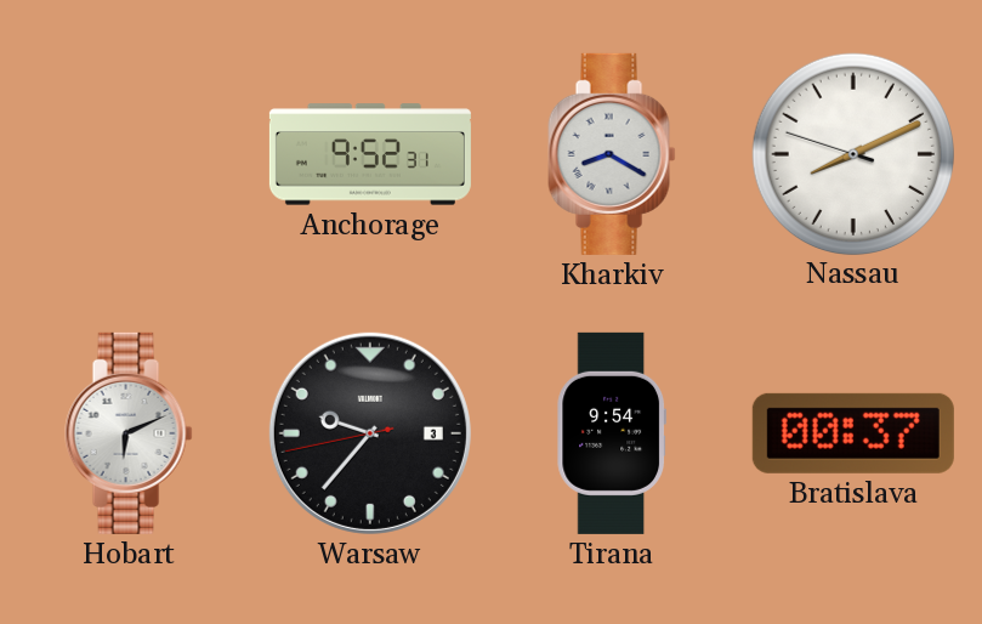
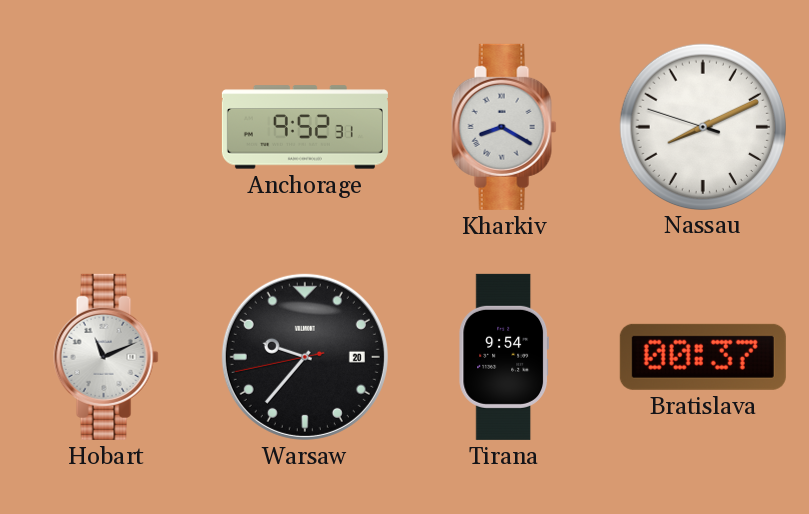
Hobart: 6:11 -> 11:11
Warsaw date: 3 -> 20
